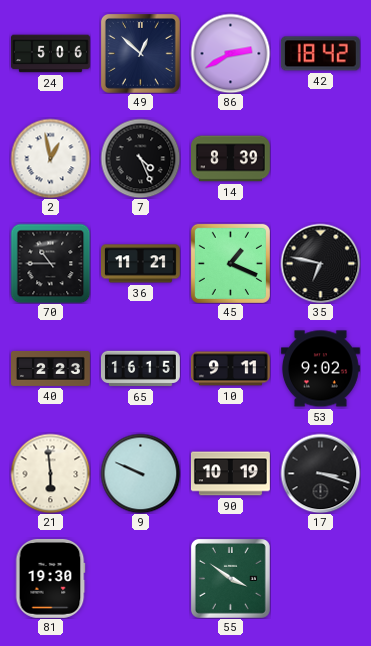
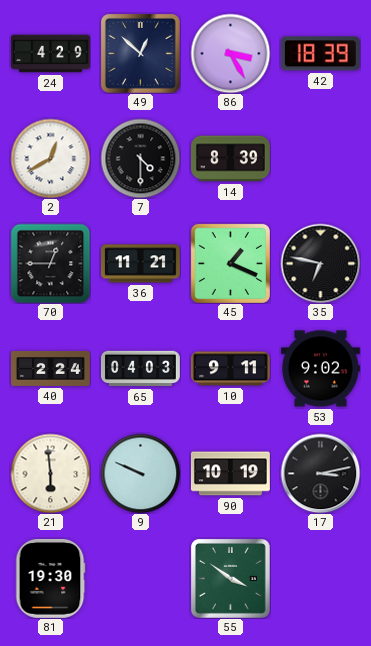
24: 5:06 -> 4:29
86: 2:40 -> 3:25
42: 18:42 -> 18:39
2: 12:58 -> 12:40
7: 4:26 -> 4:30
70: 10:45 -> 12:45
40: 2:23 -> 2:24
65: 16:15 -> 04:03
17: 3:18 -> 3:13
